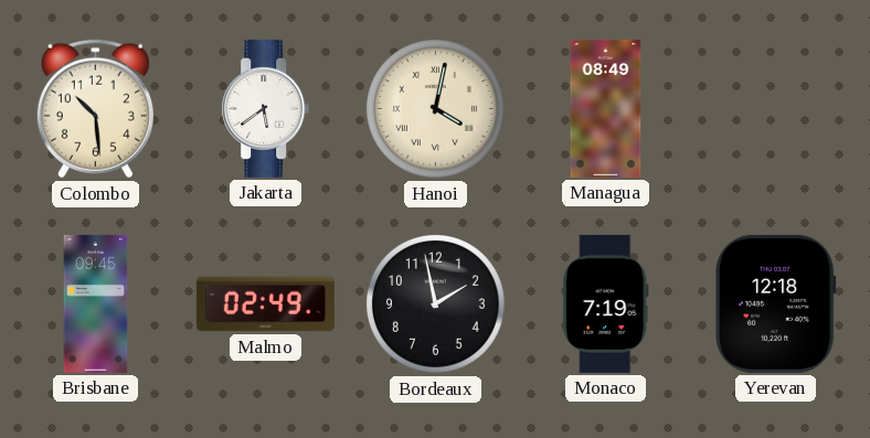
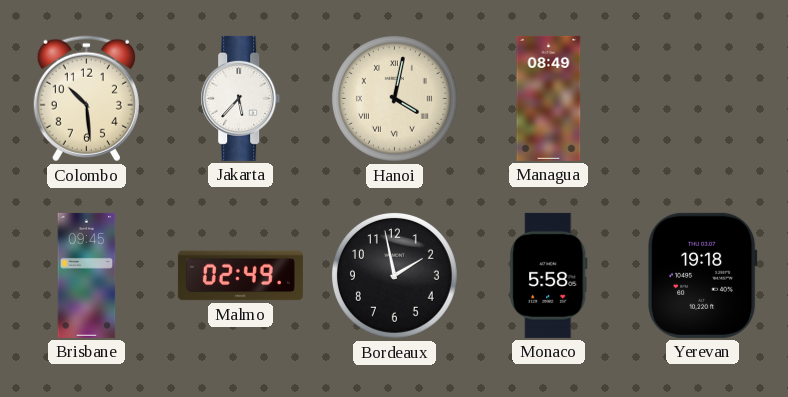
Jakarta: 5:39 -> 5:37
Monaco: 7:19 -> 5:58
Yerevan: 12:18 -> 19:18
